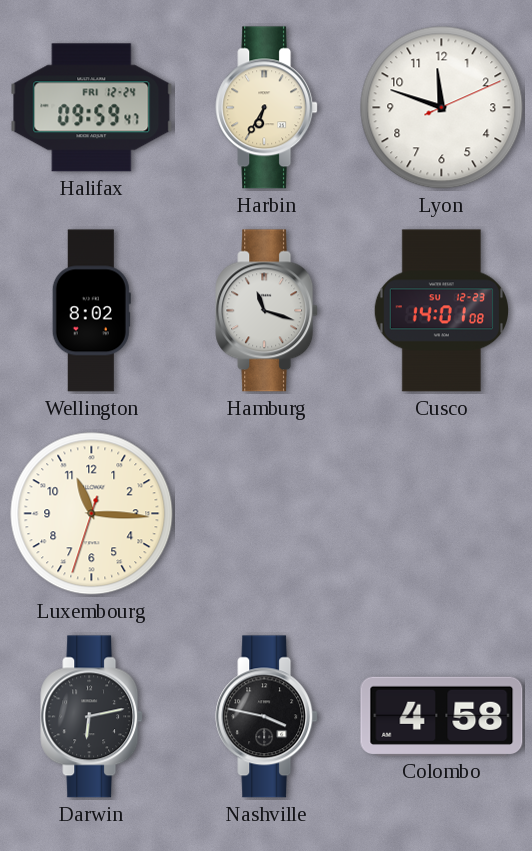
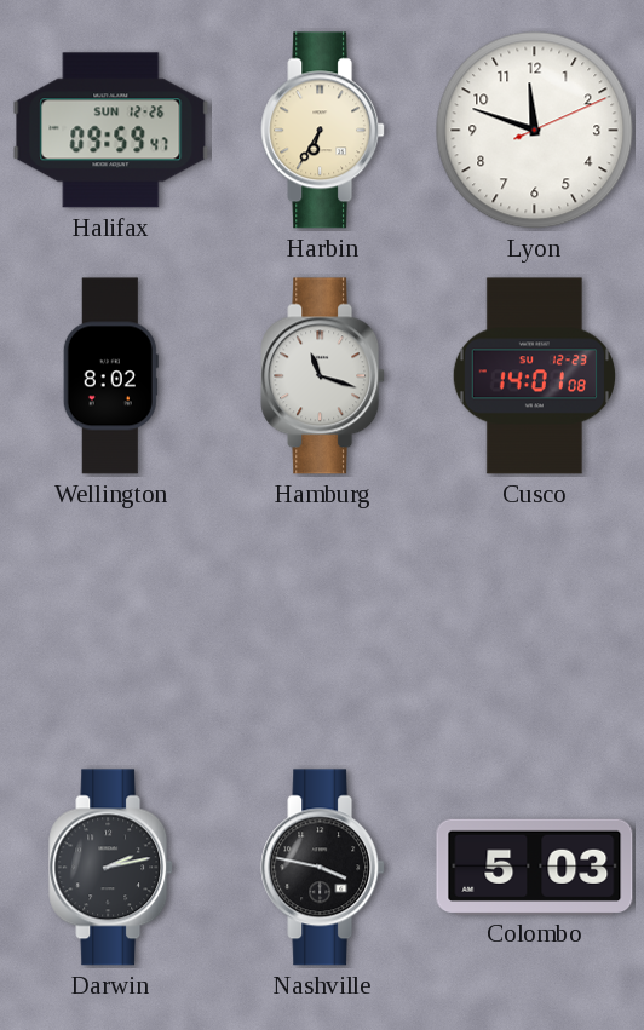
Halifax date: FRI 12-24 -> SUN 12-26
Luxembourg: 11:15 -> none
Darwin: 6:13 -> 2:13
Colombo: 4:58 -> 5:03
